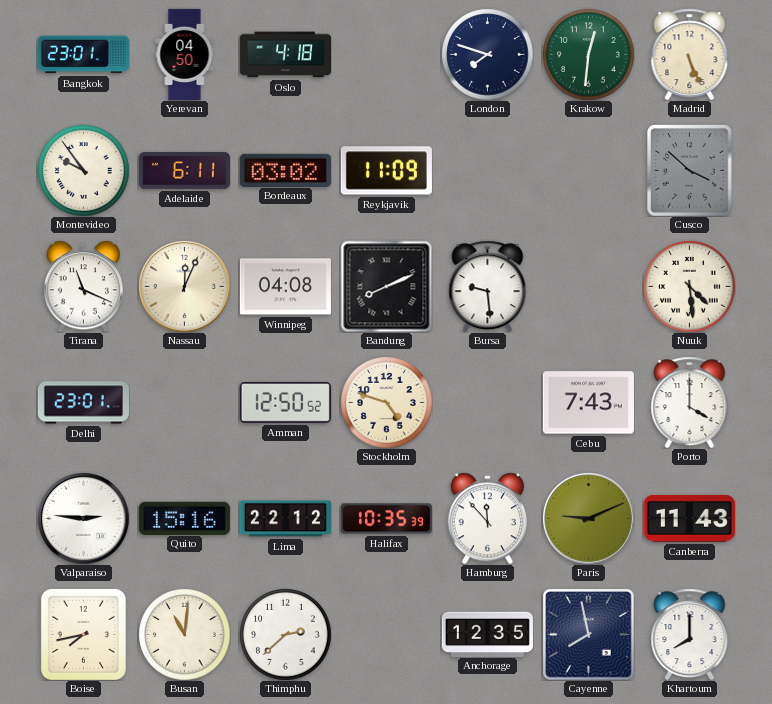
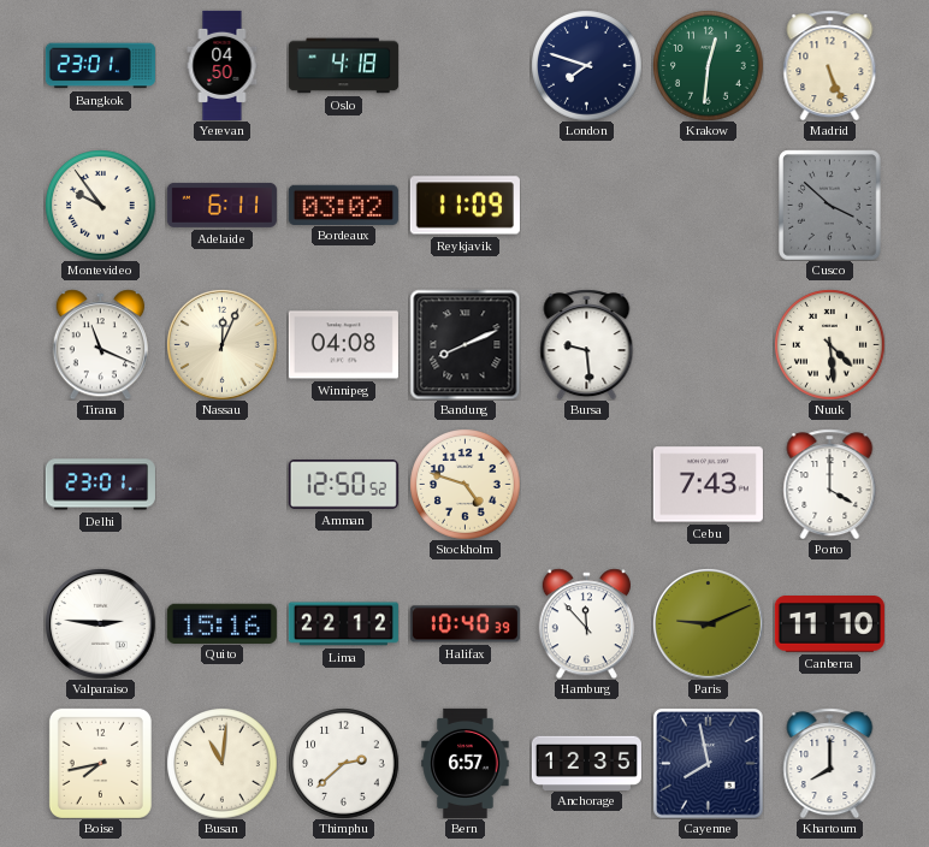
Halifax: 10:35 -> 10:40
Canberra: 11:43 -> 11:10
Bern: none -> 6:57
